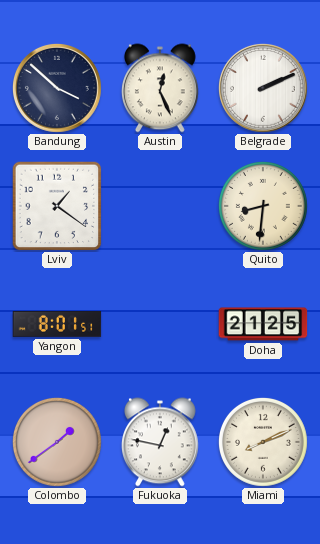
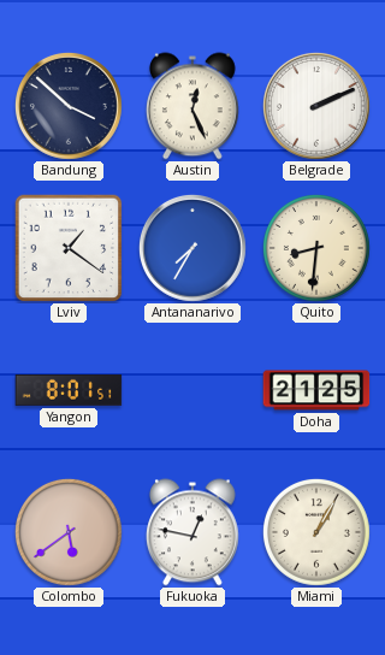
Antananarivo: none -> 7:35
Colombo: 1:39 -> 5:39
Miami: 8:11 -> 1:05
